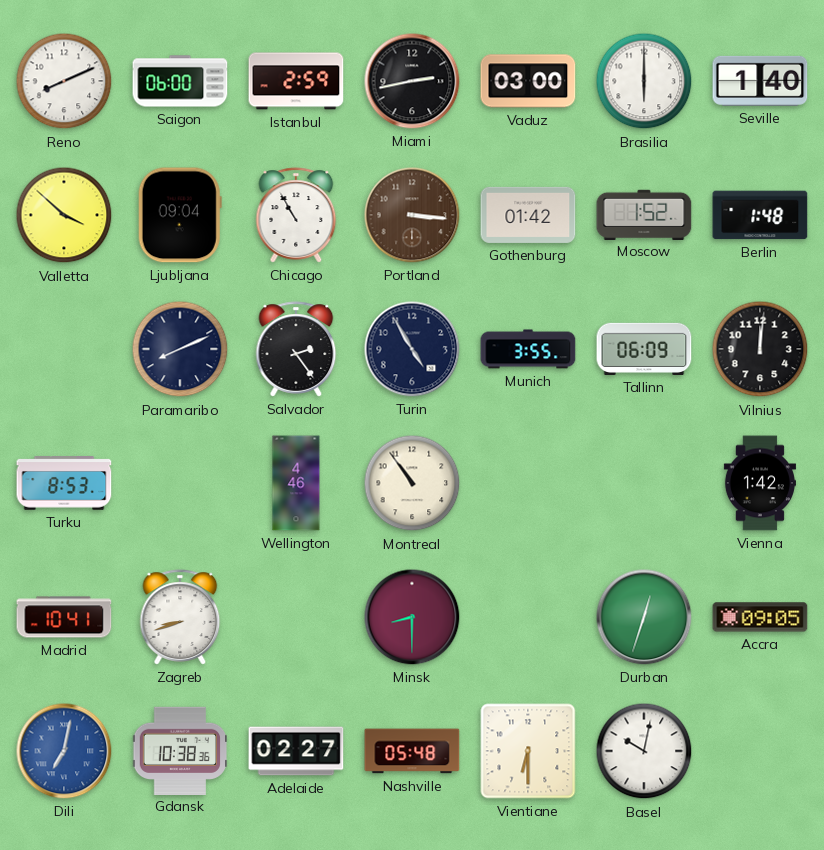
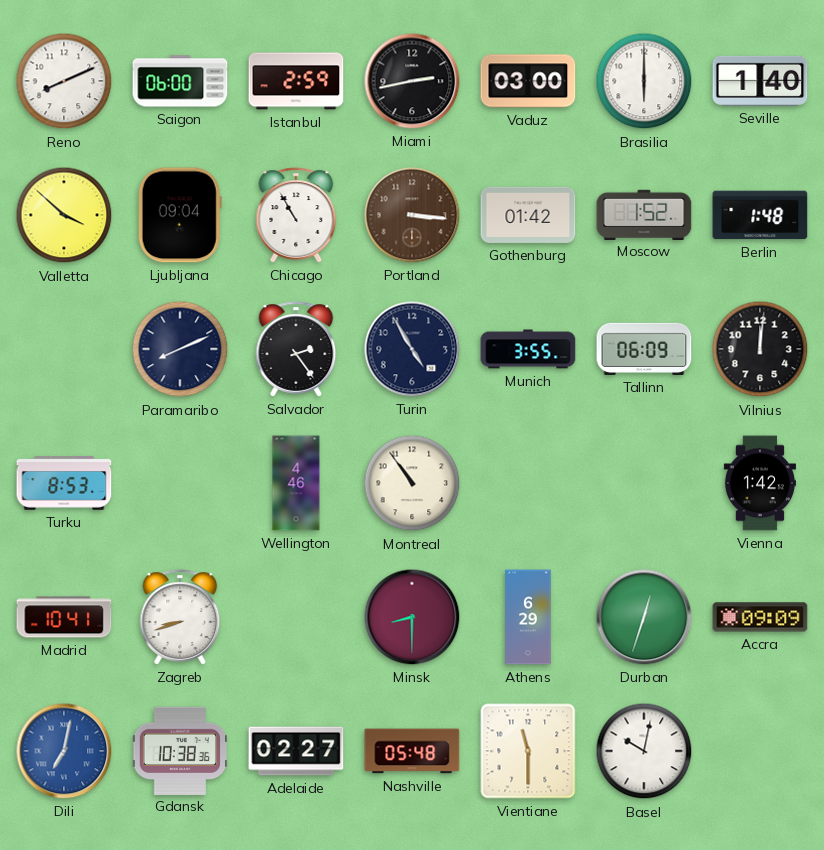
Athens: none -> 6:29
Accra: 09:05 -> 09:09
Vientiane: 6:30 -> 11:30
